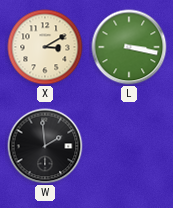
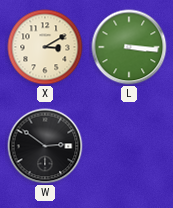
L: 3:17 -> 3:16
W: 1:59 -> 2:51
